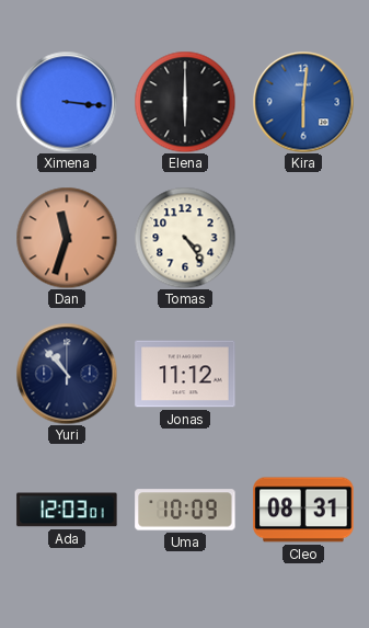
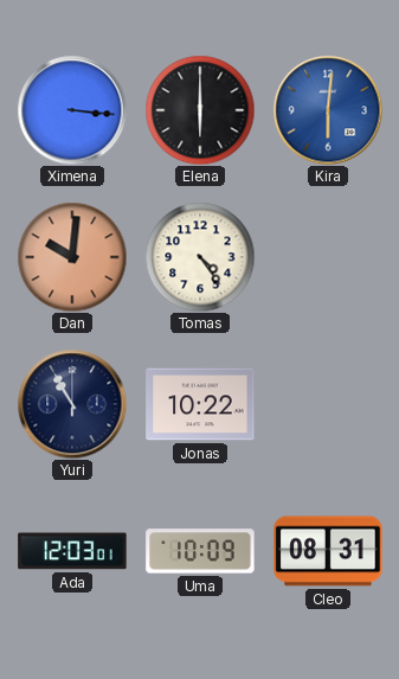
Dan: 11:33 -> 10:01
Yuri: 10:53 -> 10:55
Jonas: 11:12 -> 10:22
